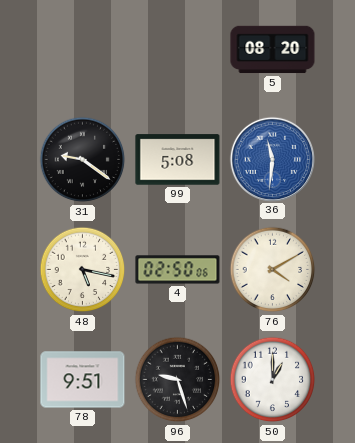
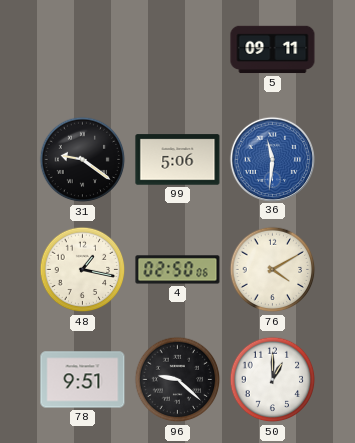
5: 08:20 -> 09:11
99: 5:08 -> 5:06
48: 5:17 -> 1:17
96: 9:27 -> 9:22
